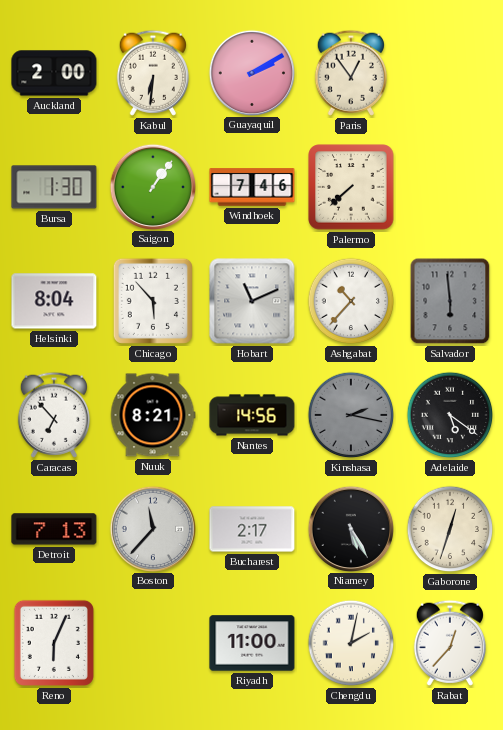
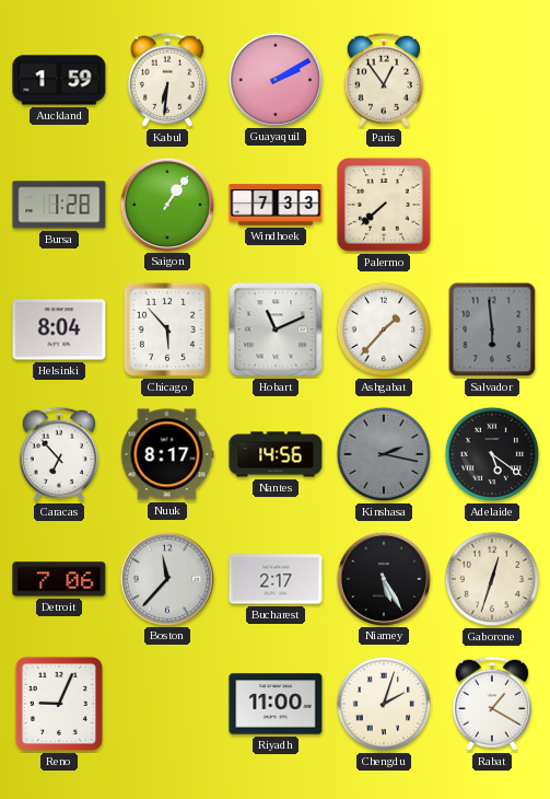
Auckland: 2:00 -> 1:59
Bursa: 1:30 -> 1:28
Windhoek: 7:46 -> 7:33
Ashgabat: 10:37 -> 1:37
Nuuk: 8:21 -> 8:17
Detroit: 7:13 -> 7:06
Reno: 6:04 -> 9:04
Chengdu: 2:02 -> 2:03
Rabat: 12:37 -> 1:20
